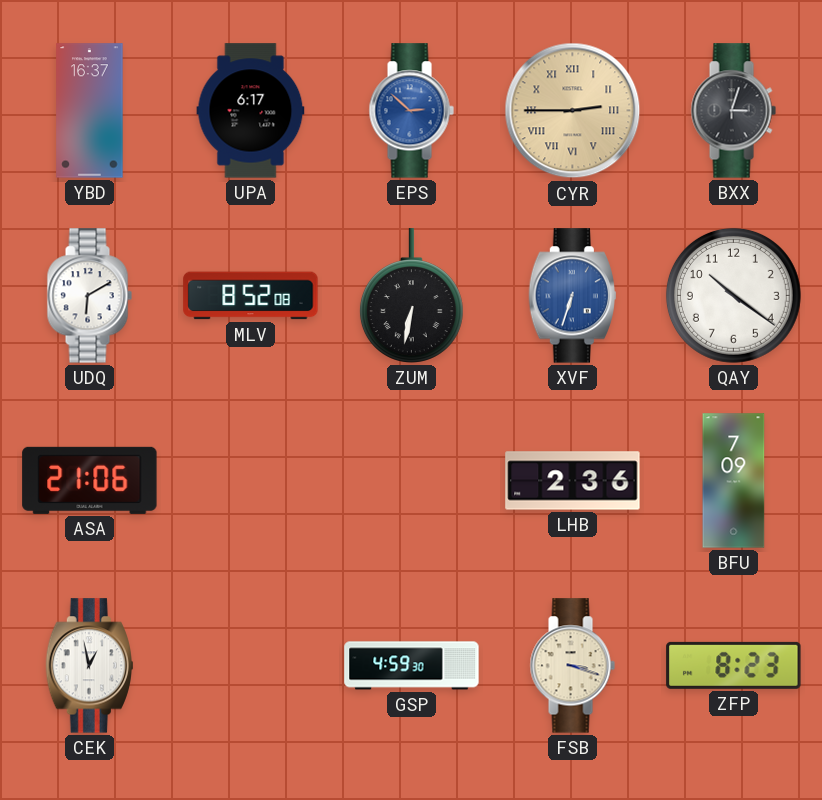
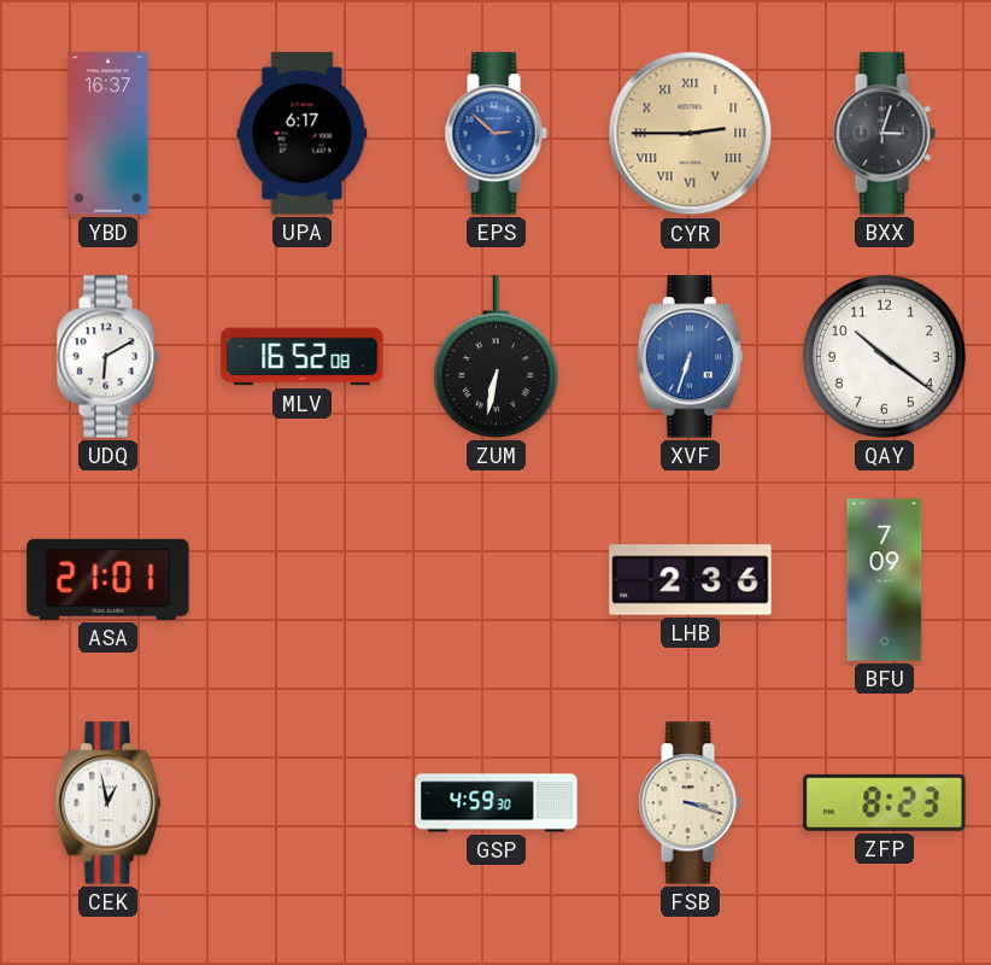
MLV: 8:52 -> 16:52
ASA: 21:06 -> 21:01
